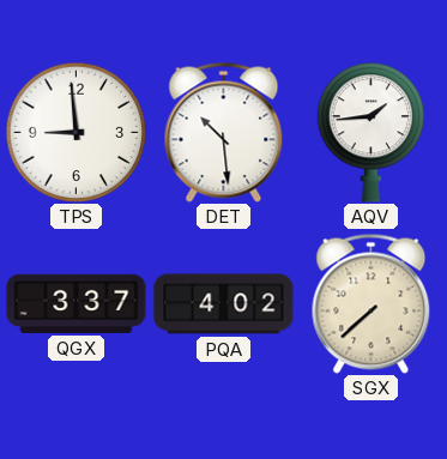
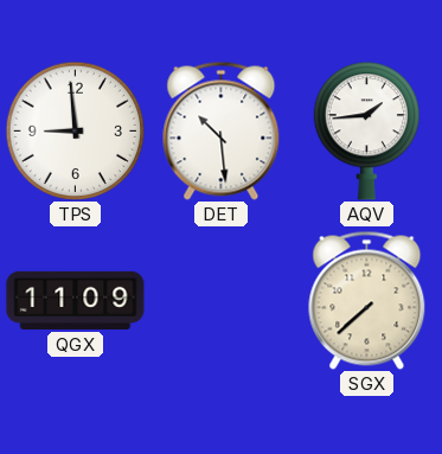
QGX: 3:37 -> 11:09
PQA: 4:02 -> none
